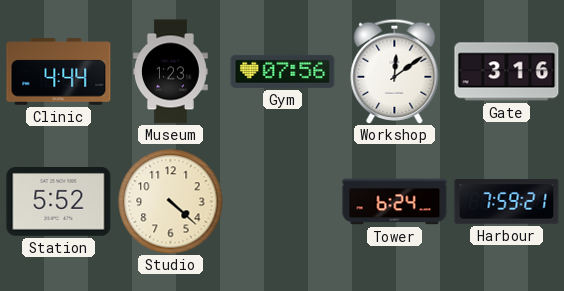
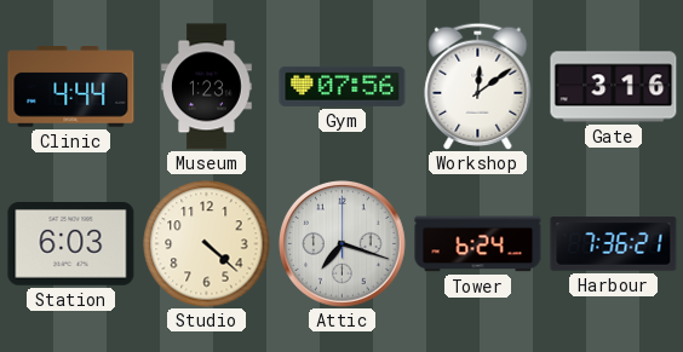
Station: 5:52 -> 6:03
Attic: none -> 7:18
Harbour: 7:59 -> 7:36
